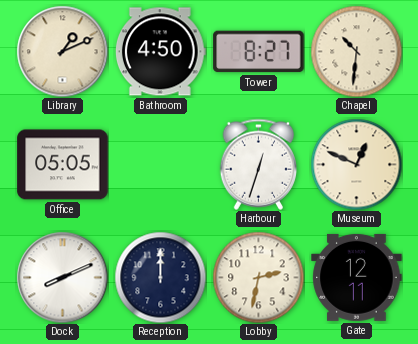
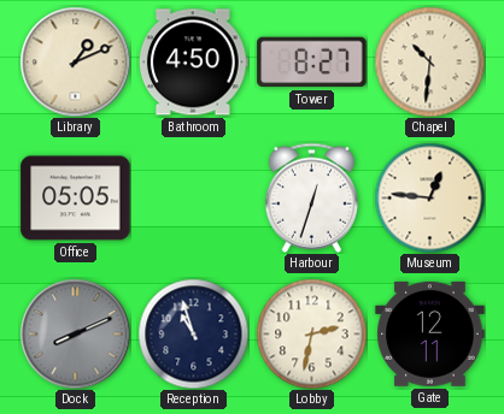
Museum: 12:49 -> 12:46
Dock dial: white -> grey
Reception: 12:00 -> 10:57
